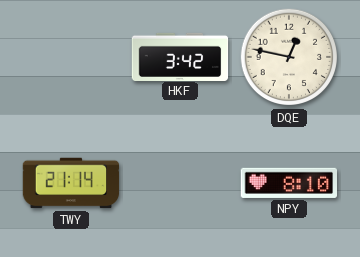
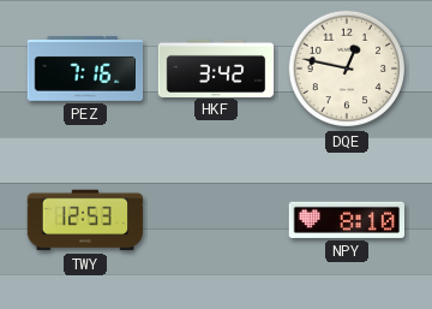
PEZ: none -> 7:16
TWY: 21:14 -> 12:53
